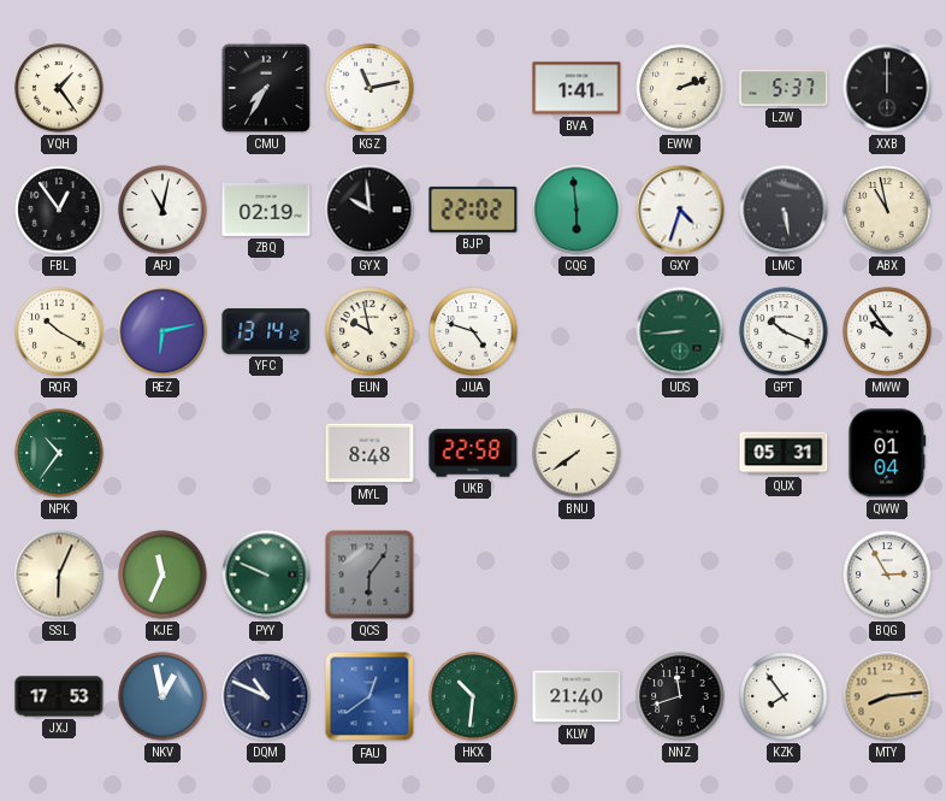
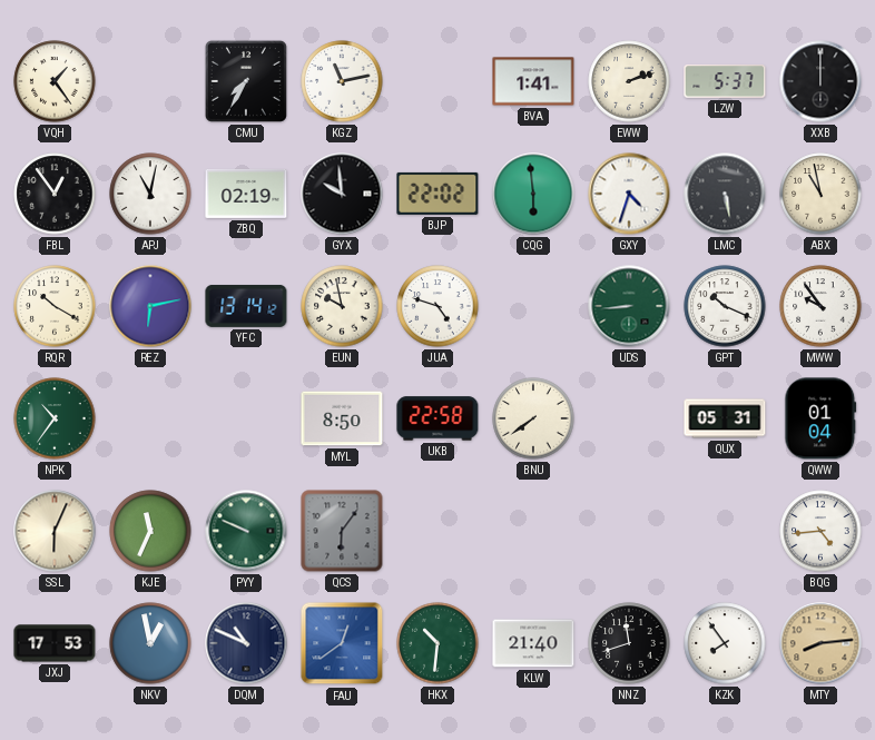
MYL: 8:48 -> 8:50
BQG: 2:55 -> 4:44
